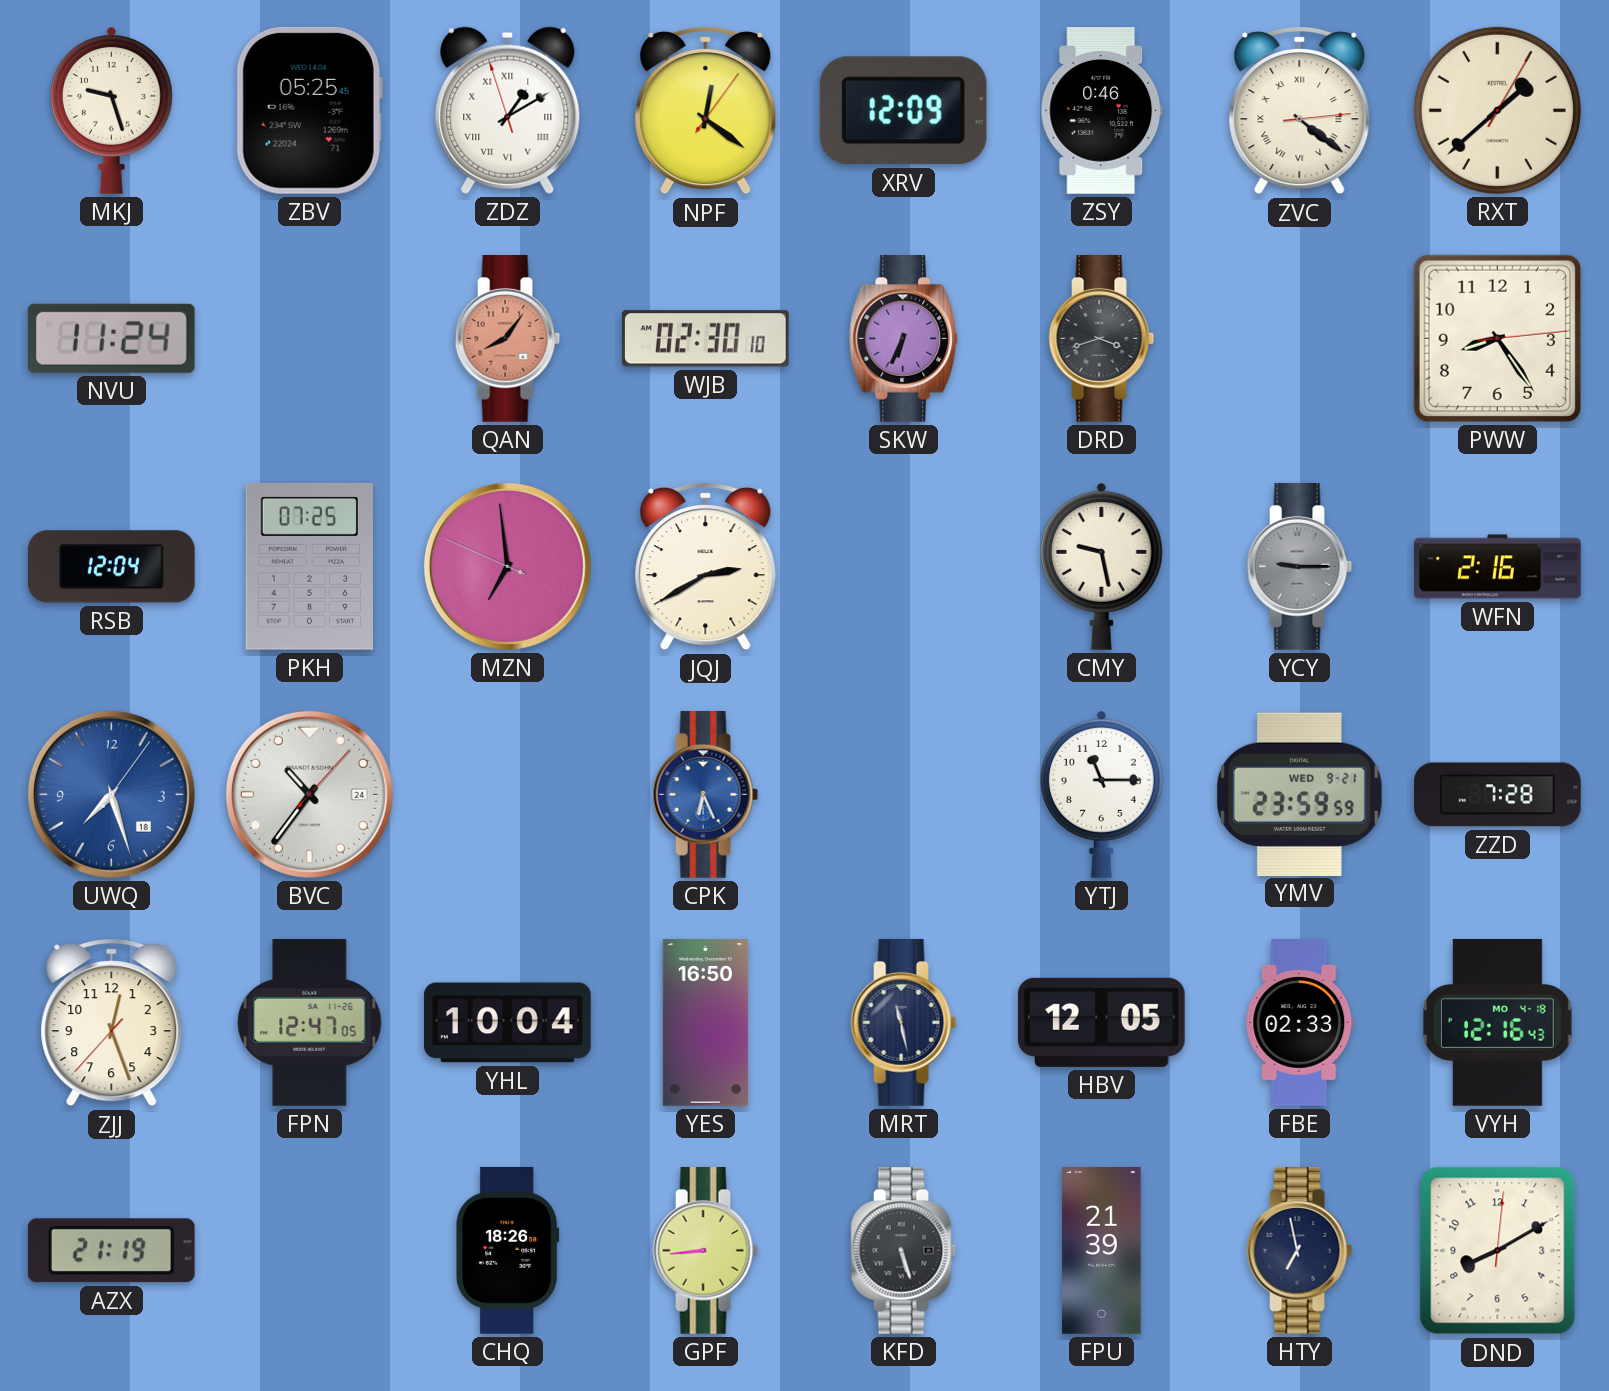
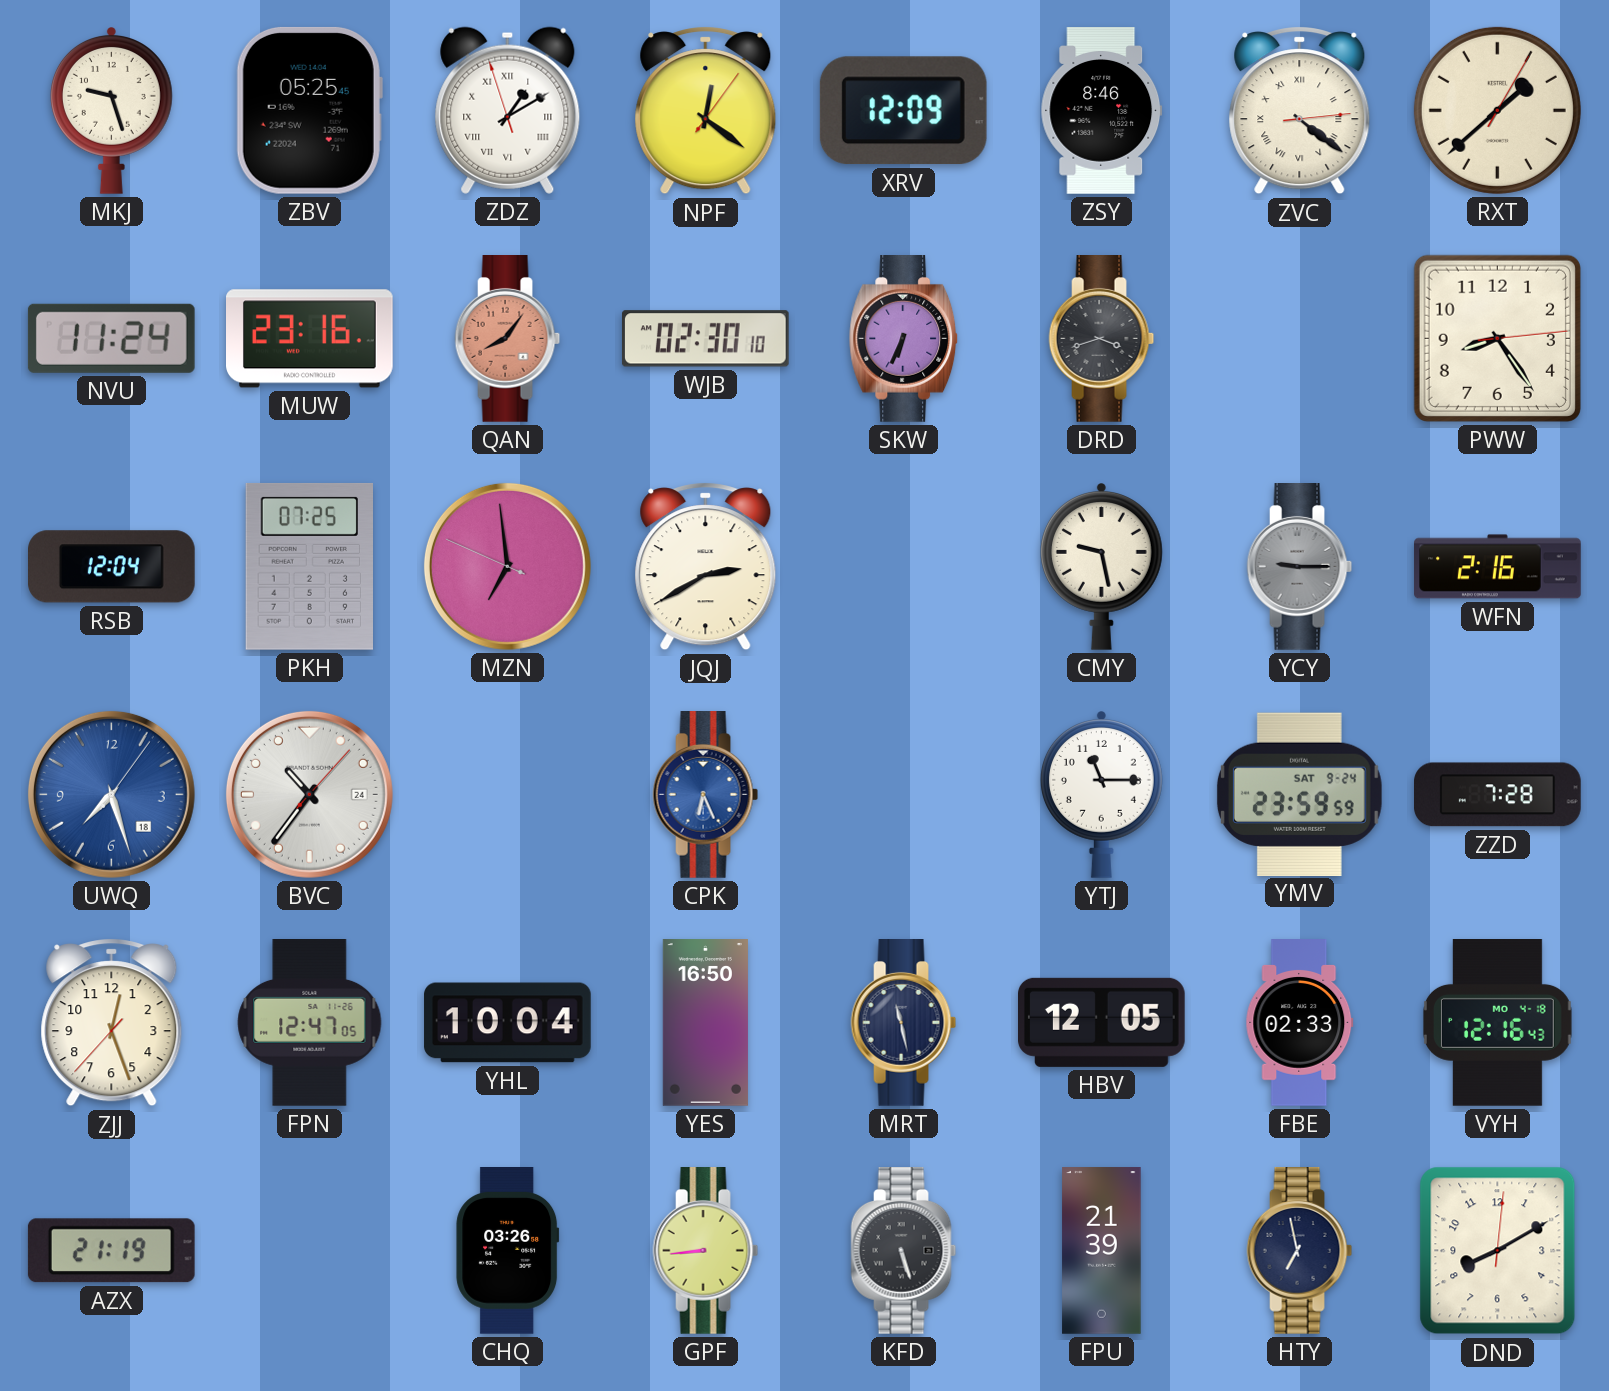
ZSY: 0:46 -> 8:46
MUW: none -> 23:16
YMV date: WED 9-21 -> SAT 9-24
CHQ: 18:26 -> 03:26
